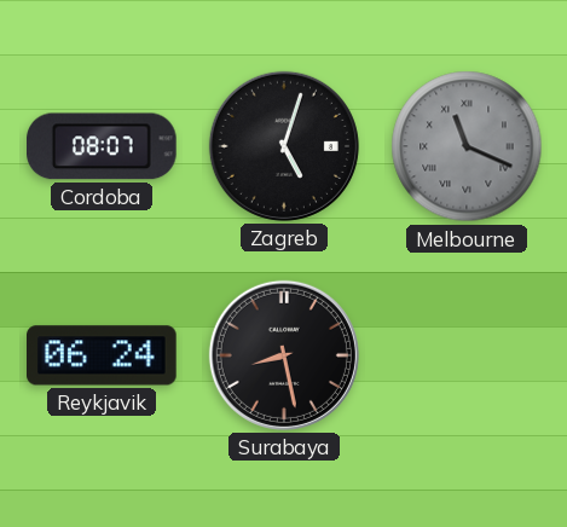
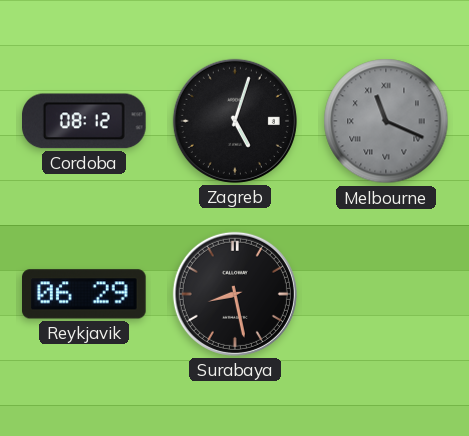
Cordoba: 08:07 -> 08:12
Reykjavik: 06:24 -> 06:29
